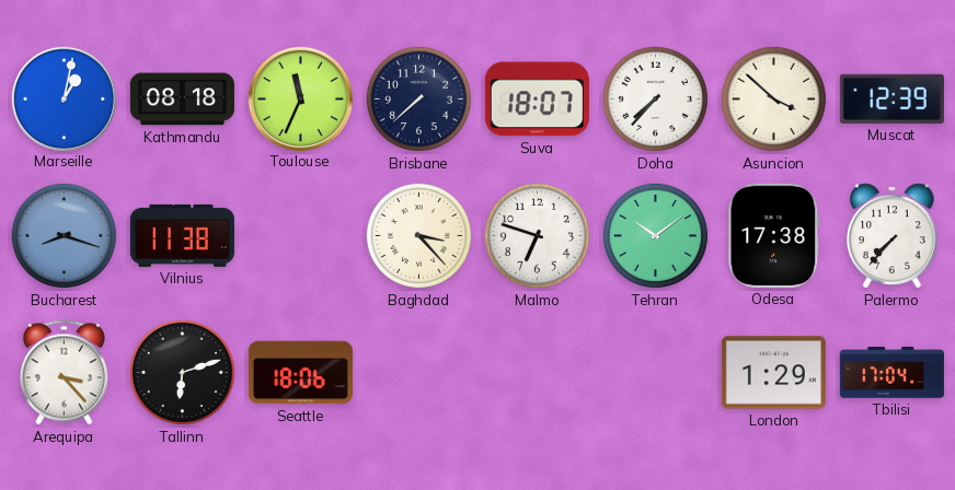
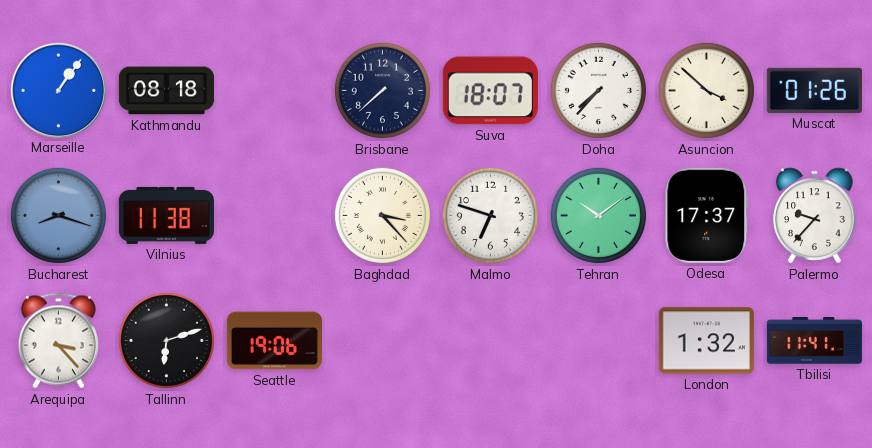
Marseille: 1:02 -> 1:06
Toulouse: 11:34 -> none
Muscat: 12:39 -> 01:26
Odesa: 17:38 -> 17:37
Palermo: 7:37 -> 9:37
Seattle: 18:06 -> 19:06
London: 1:29 -> 1:32
Tbilisi: 17:04 -> 11:41
